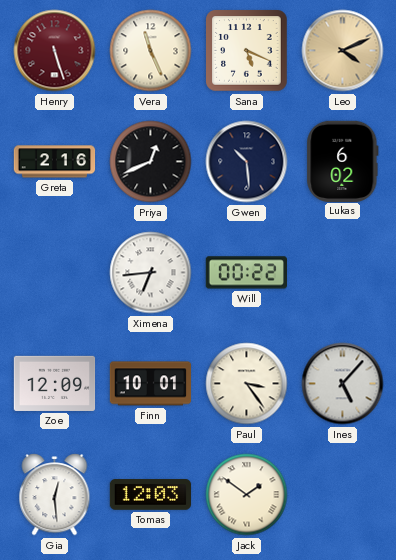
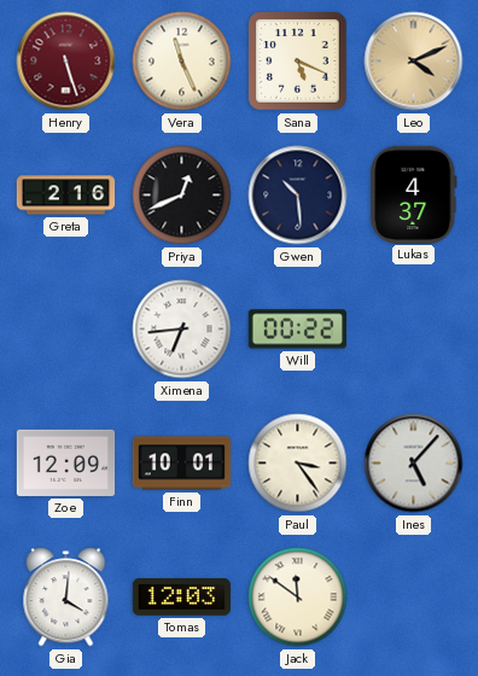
Lukas: 6:02 -> 4:37
Gia: 12:29 -> 4:01
Jack: 1:51 -> 11:51
